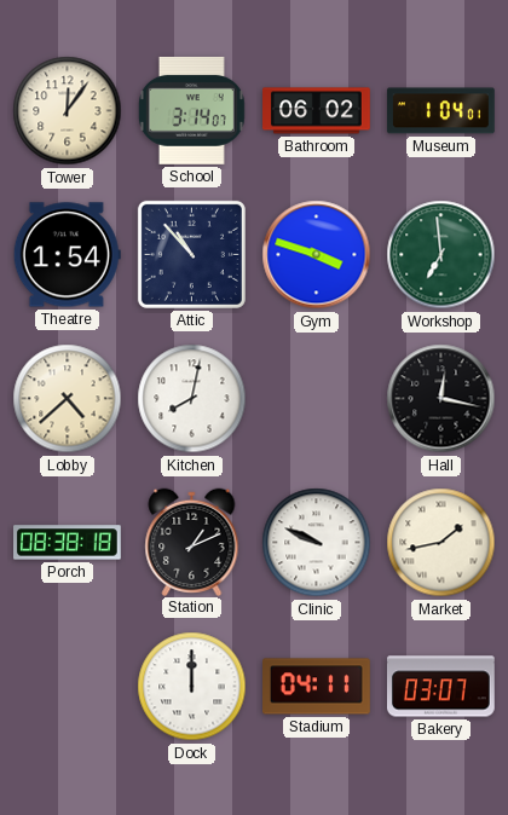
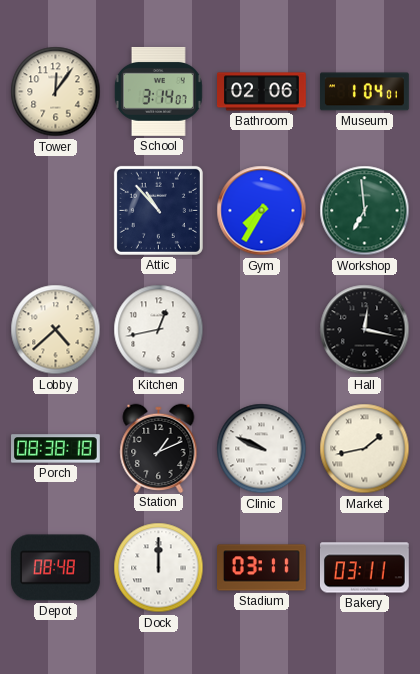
Bathroom: 06:02 -> 02:06
Theatre: 1:54 -> none
Gym: 3:48 -> 7:35
Kitchen: 8:02 -> 12:43
Depot: none -> 08:48
Stadium: 04:11 -> 03:11
Bakery: 03:07 -> 03:11
